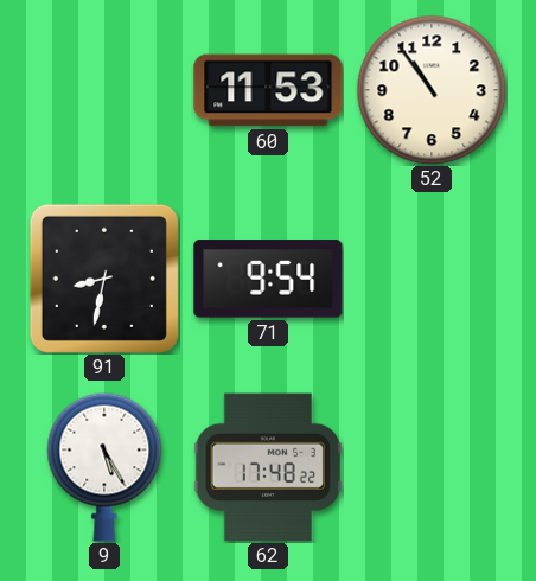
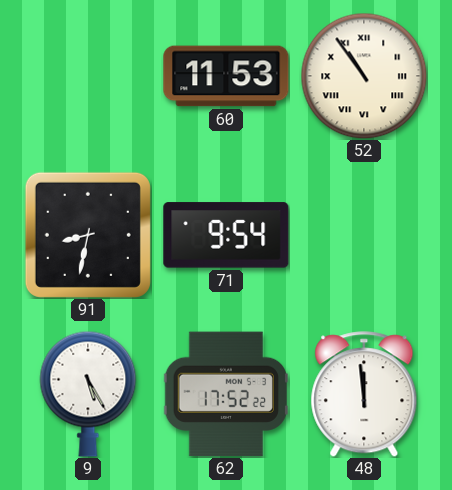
52 numerals: Arabic -> Roman
62: 17:48 -> 17:52
48: none -> 11:59
